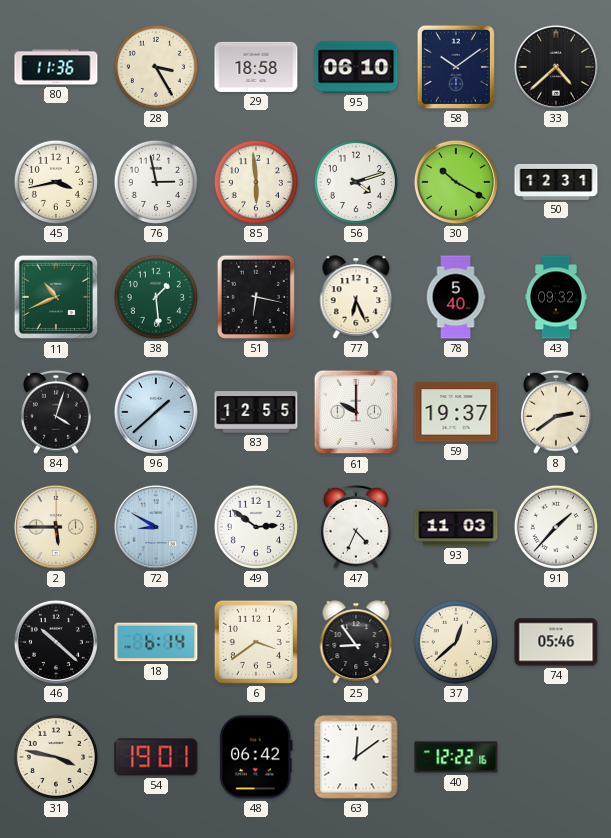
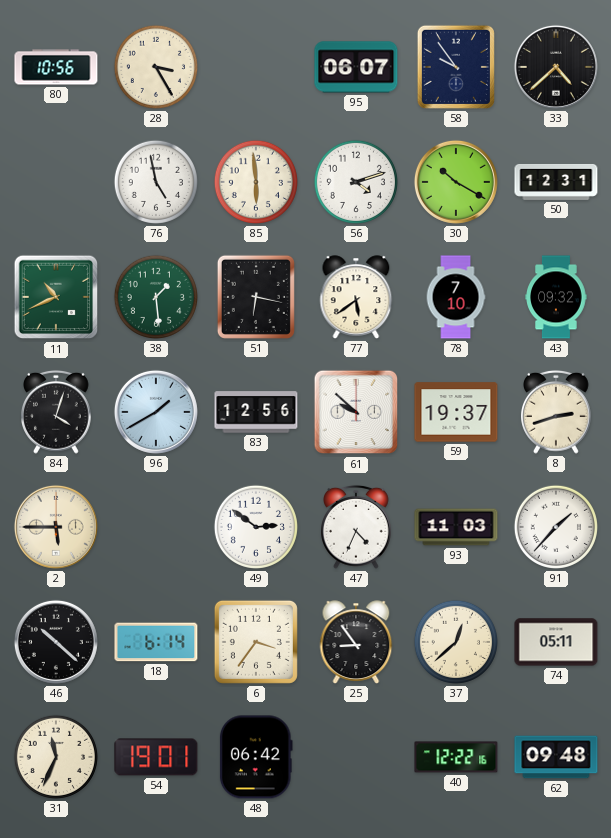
80: 11:36 -> 10:56
29: 18:58 -> none
95: 06:10 -> 06:07
58: 10:09 -> 9:54
45: 3:43 -> none
76: 2:58 -> 4:58
77: 6:26 -> 5:39
78: 5:40 -> 7:10
96: 1:38 -> 1:40
83: 12:55 -> 12:56
61: 10:00 -> 9:52
8: 2:39 -> 2:42
72: 8:50 -> none
6: 3:39 -> 3:36
74: 05:46 -> 05:11
31: 3:47 -> 11:34
63: 12:09 -> none
62: none -> 09:48
